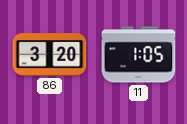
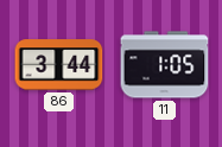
86: 3:20 -> 3:44
